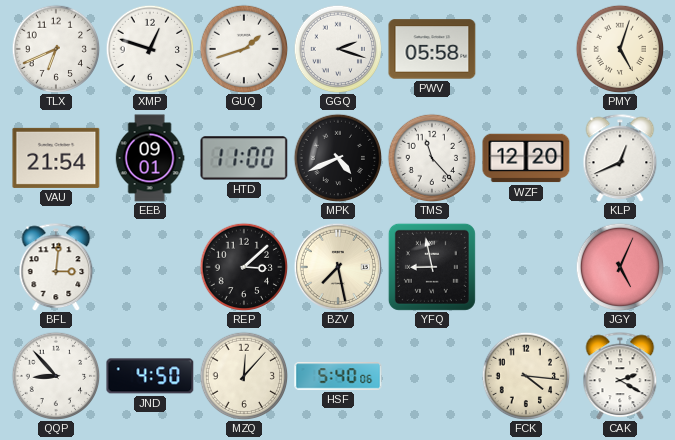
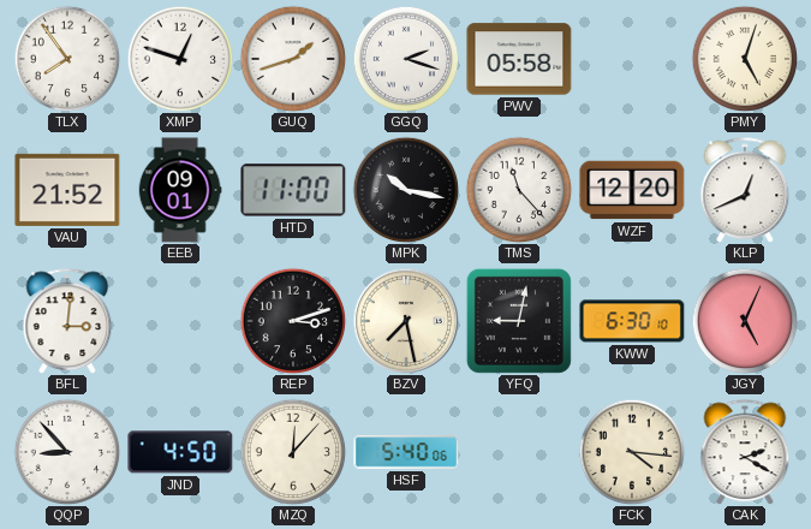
TLX: 6:41 -> 7:54
VAU: 21:54 -> 21:52
MPK: 4:41 -> 10:17
REP: 3:08 -> 3:12
YFQ: 8:58 -> 9:02
KWW: none -> 6:30
